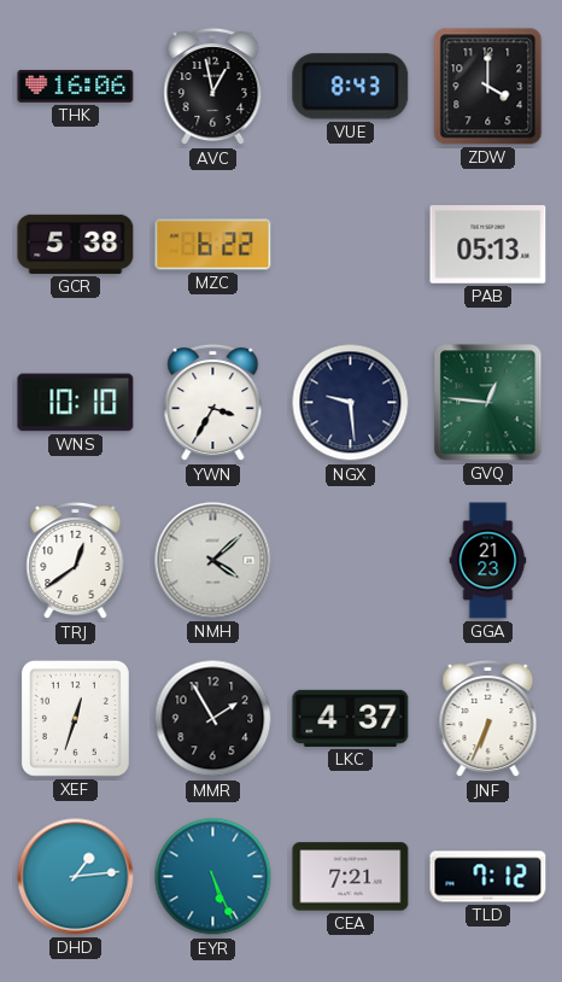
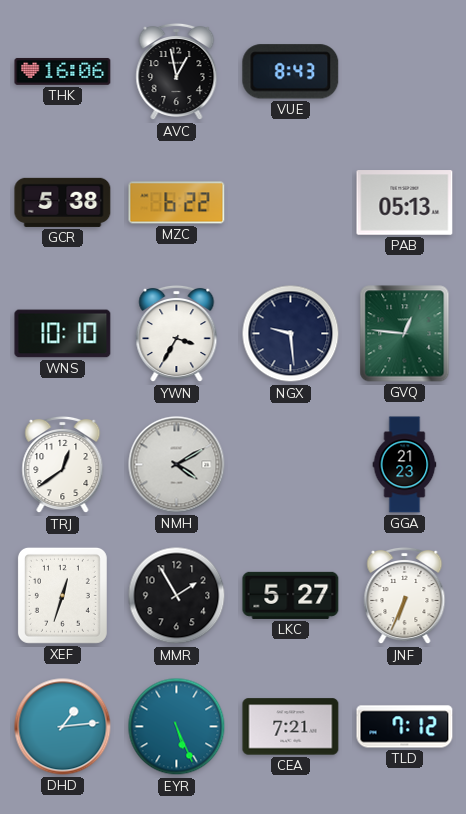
ZDW: 4:00 -> none
NMH: 4:08 -> 4:10
LKC: 4:37 -> 5:27
